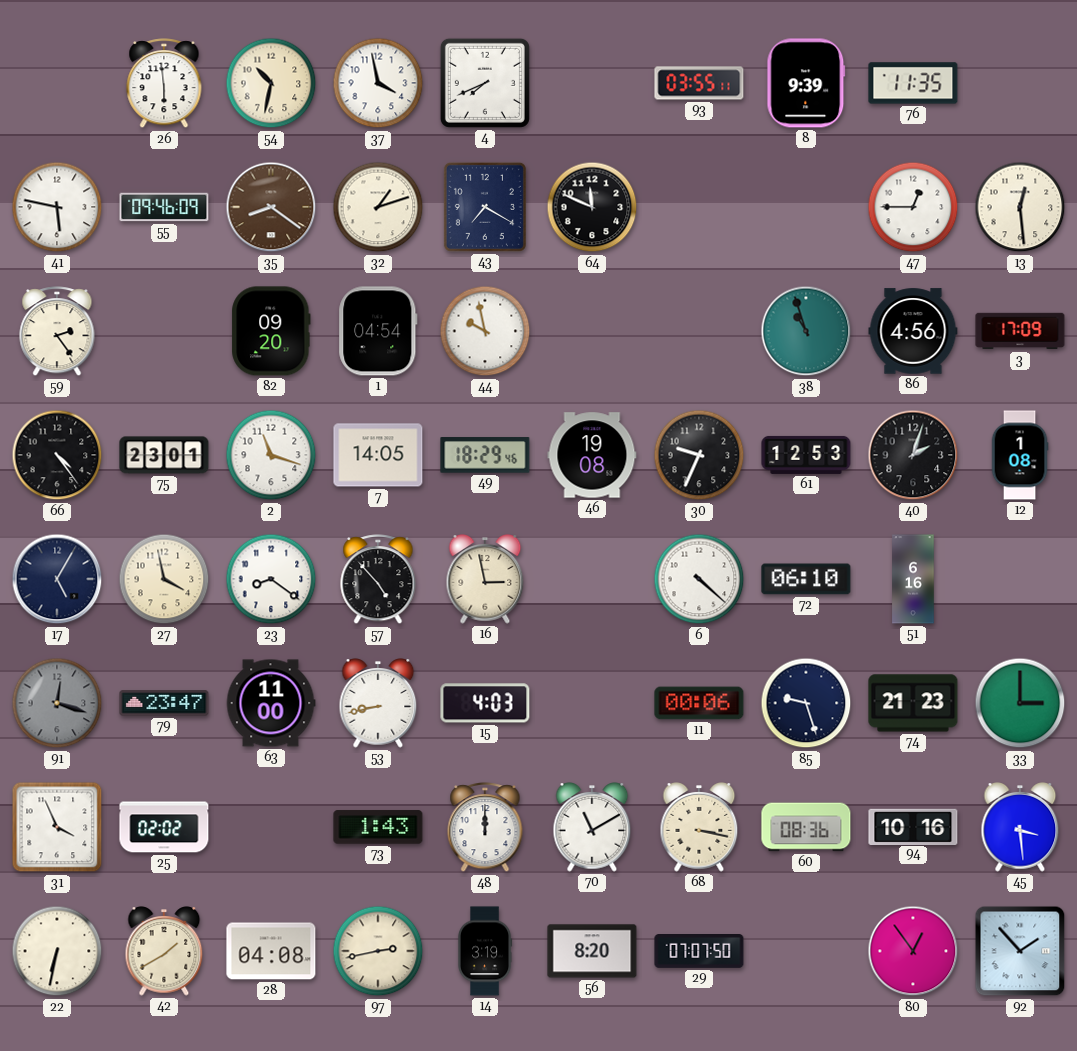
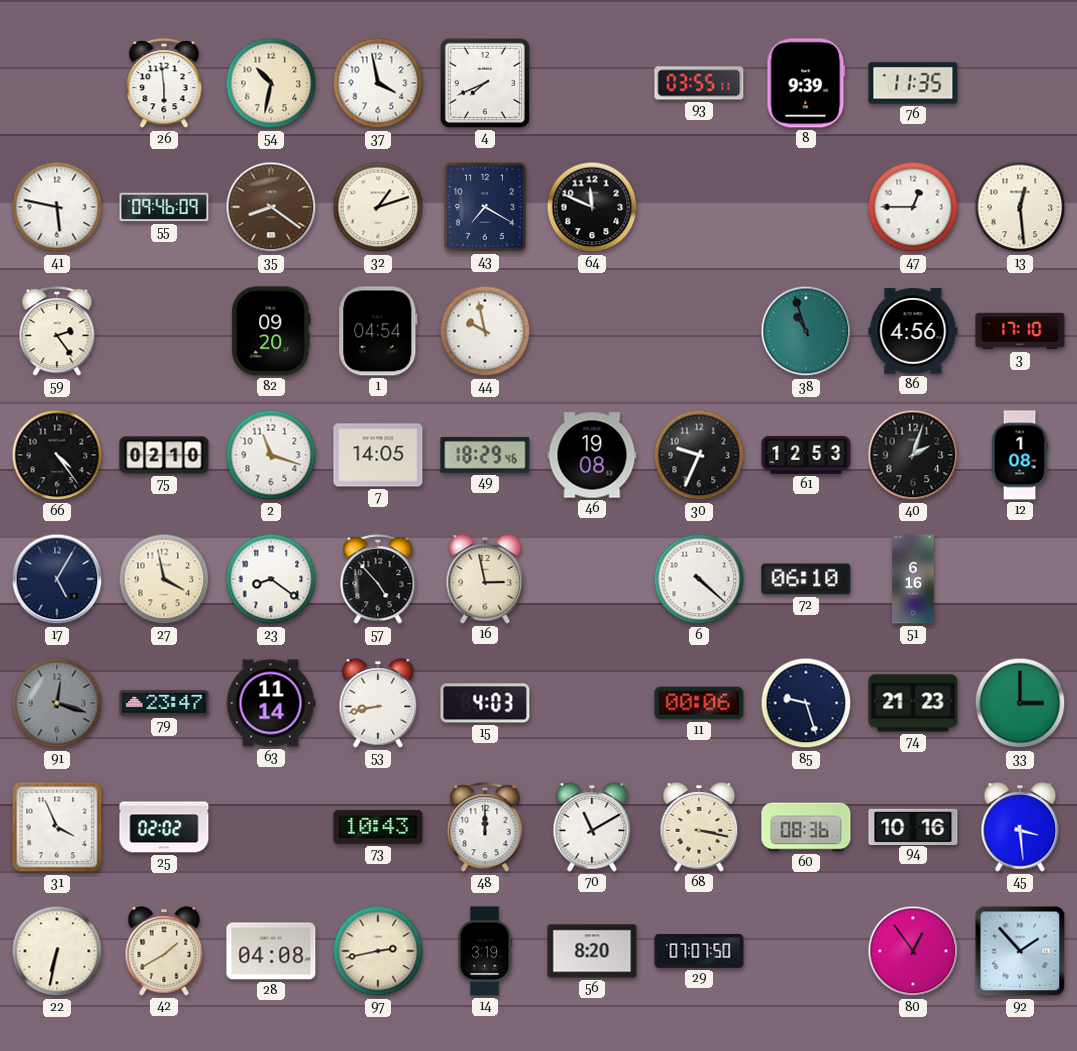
3: 17:09 -> 17:10
75: 23:01 -> 02:10
63: 11:00 -> 11:14
73: 1:43 -> 10:43
